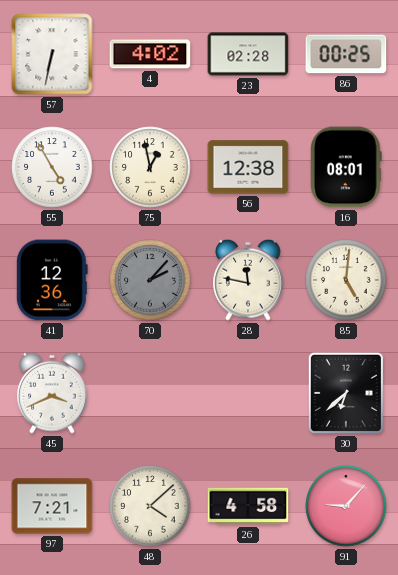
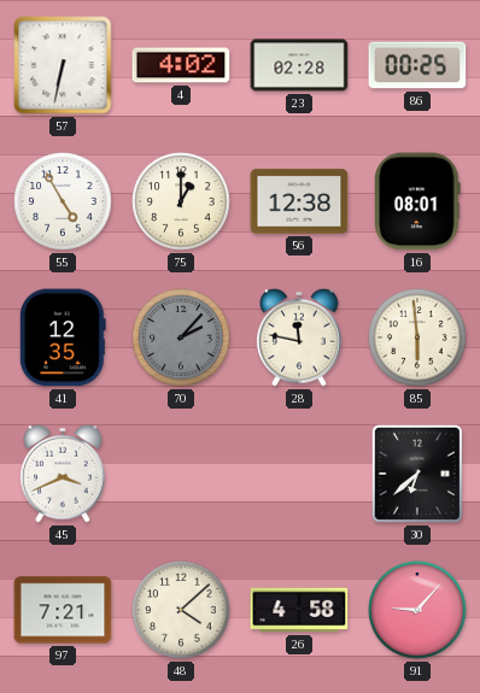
75: 12:58 -> 1:00
41: 12:36 -> 12:35
85: 5:01 -> 5:59
